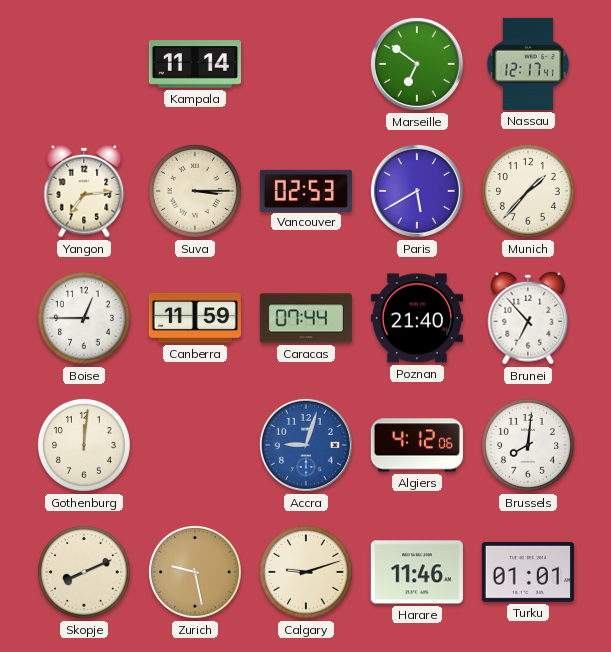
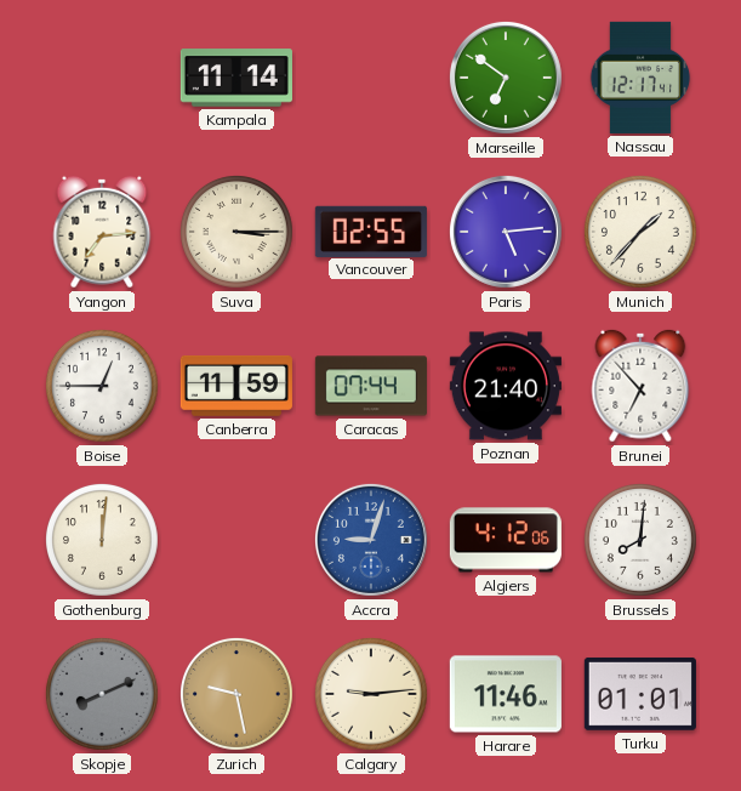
Vancouver: 02:53 -> 02:55
Paris: 5:40 -> 5:14
Skopje dial: cream -> grey
Calgary: 9:12 -> 9:14
